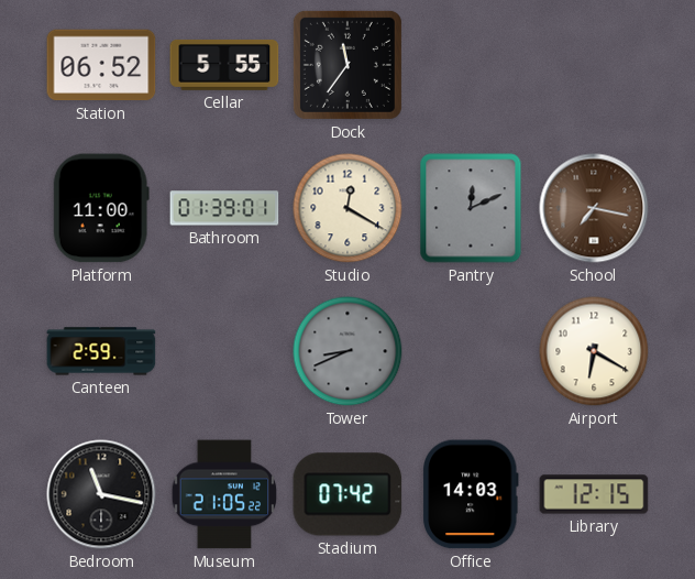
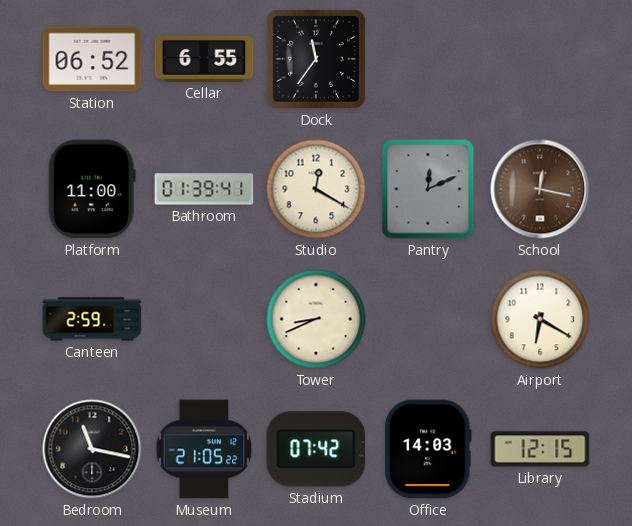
Cellar: 5:55 -> 6:55
Bathroom: 01:39:01 -> 01:39:41
School: 7:17 -> 12:17
Tower dial: grey -> cream
